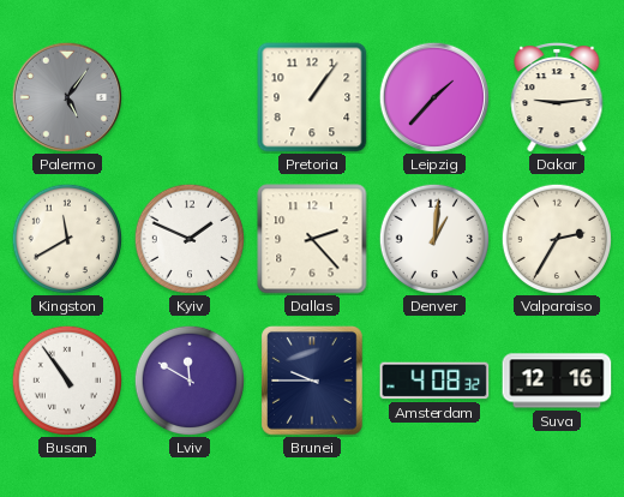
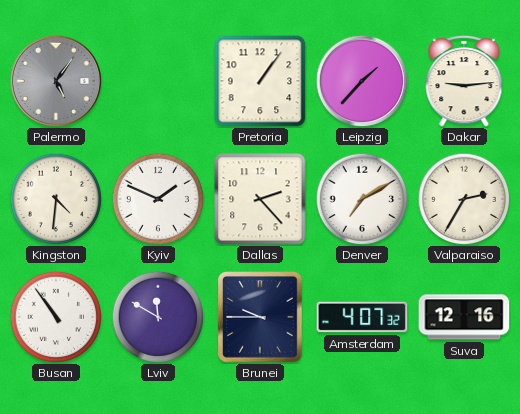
Kingston: 11:40 -> 4:31
Denver: 1:01 -> 7:10
Amsterdam: 4:08 -> 4:07
